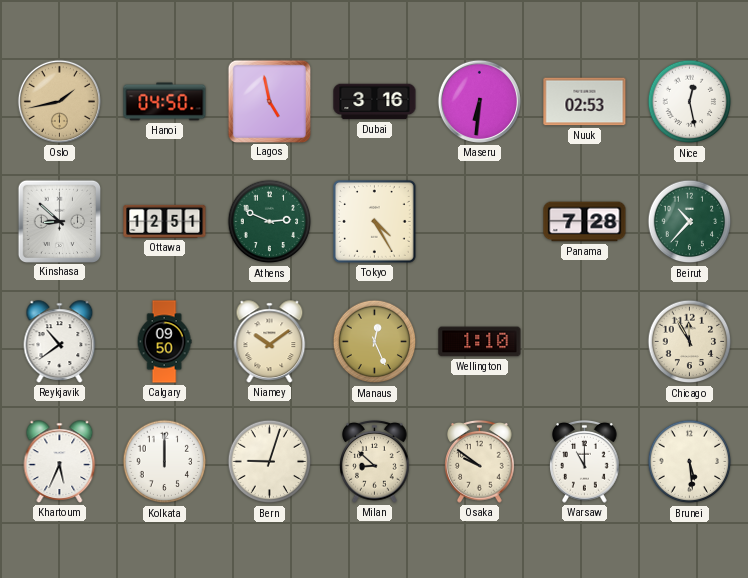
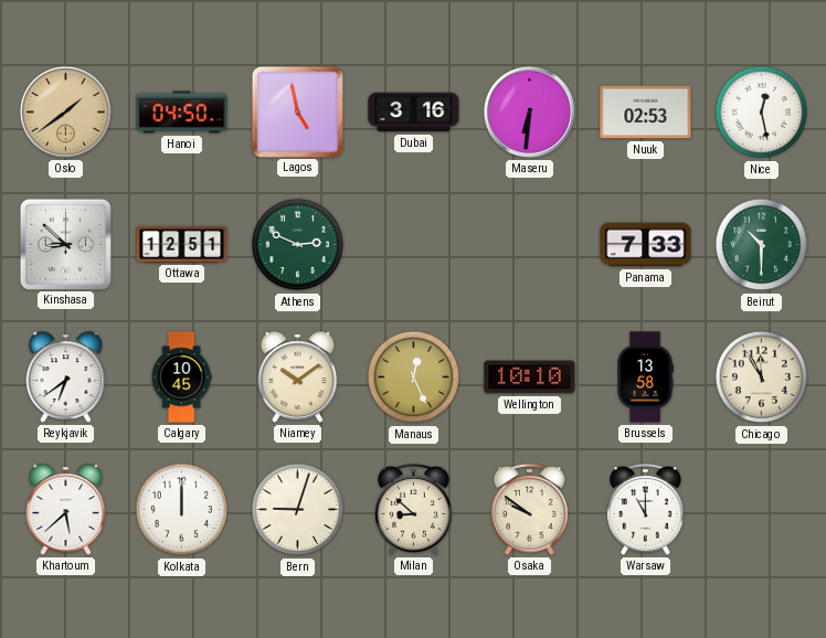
Oslo: 1:43 -> 1:39
Tokyo: 4:25 -> none
Panama: 7:28 -> 7:33
Beirut: 10:37 -> 10:30
Reykjavik: 10:39 -> 6:39
Calgary: 09:50 -> 10:45
Wellington: 1:10 -> 10:10
Brussels: none -> 13:58
Khartoum: 5:34 -> 5:38
Brunei: 5:29 -> none
